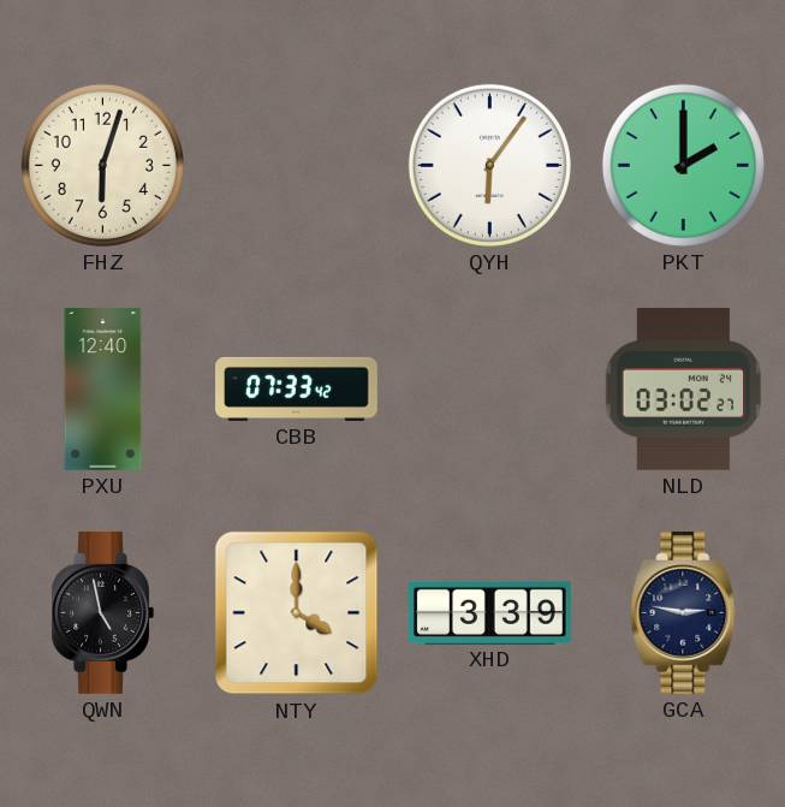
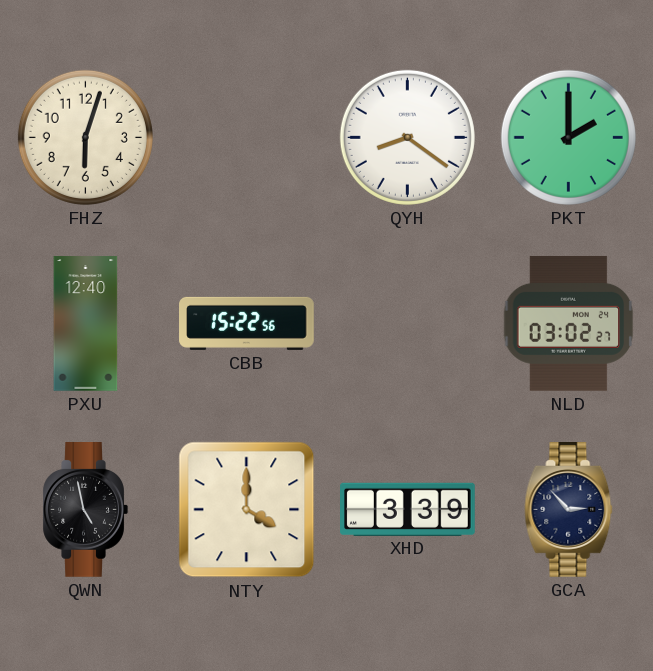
QYH: 6:06 -> 8:21
CBB: 07:33 -> 15:22
GCA: 2:47 -> 2:53
